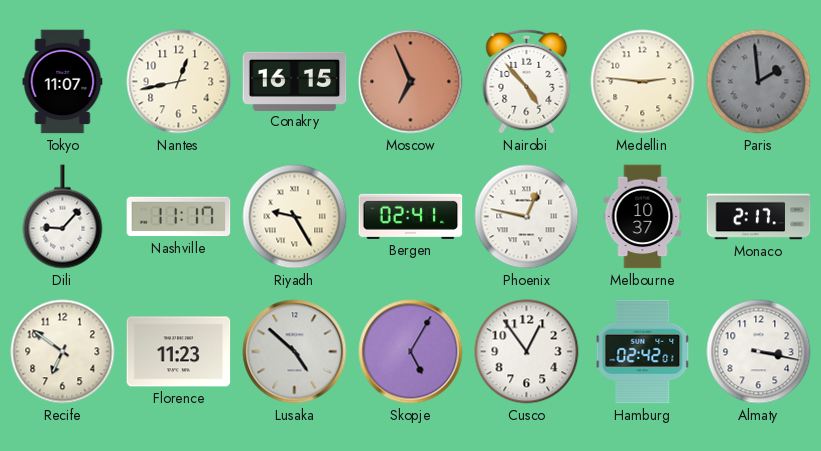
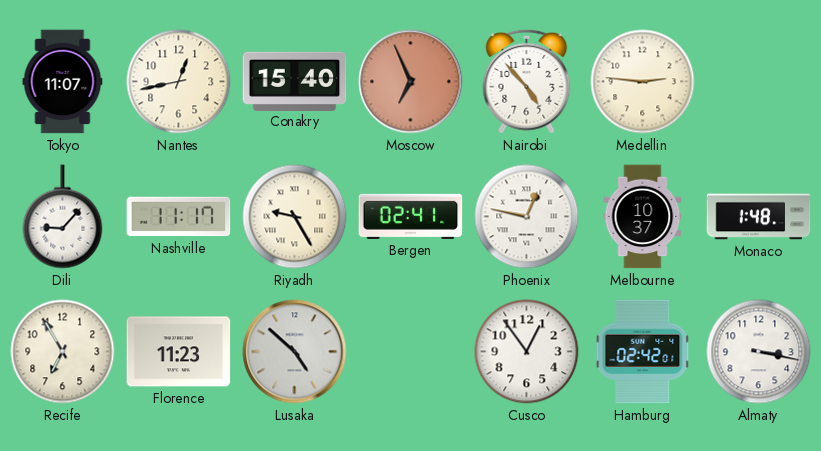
Conakry: 16:15 -> 15:40
Paris: 1:59 -> none
Monaco: 2:17 -> 1:48
Recife: 6:51 -> 6:55
Skopje: 5:05 -> none
